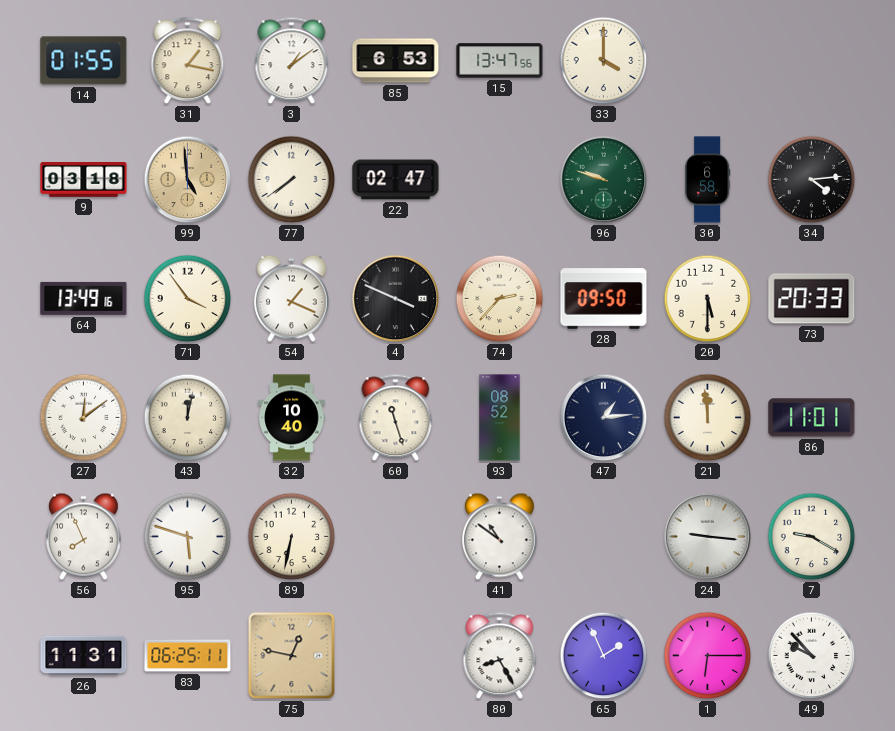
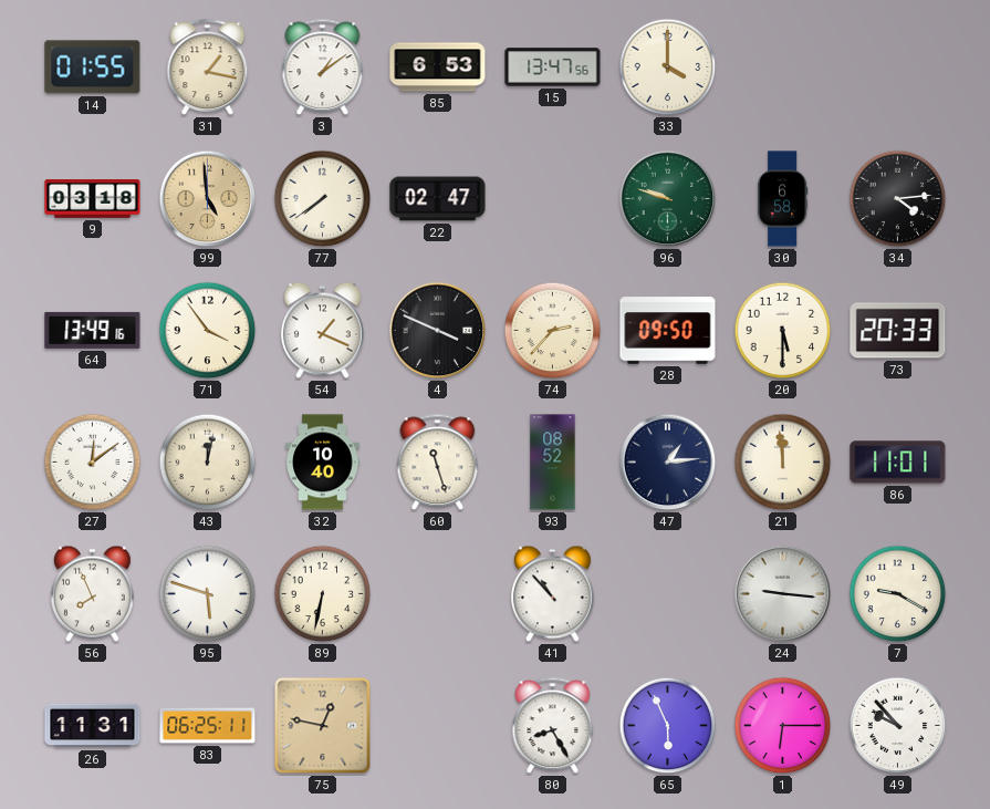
41: 10:51 -> 10:53
65: 1:56 -> 5:56
